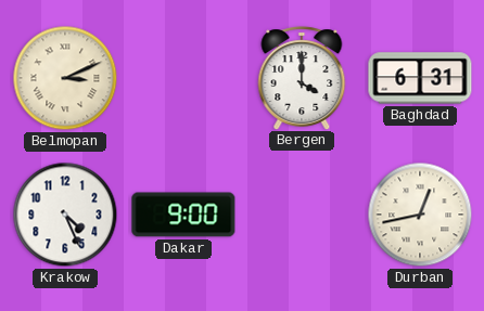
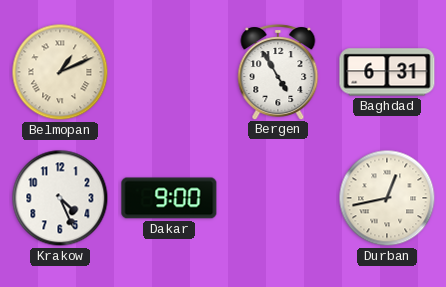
Belmopan: 3:11 -> 1:11
Bergen: 4:00 -> 4:55
